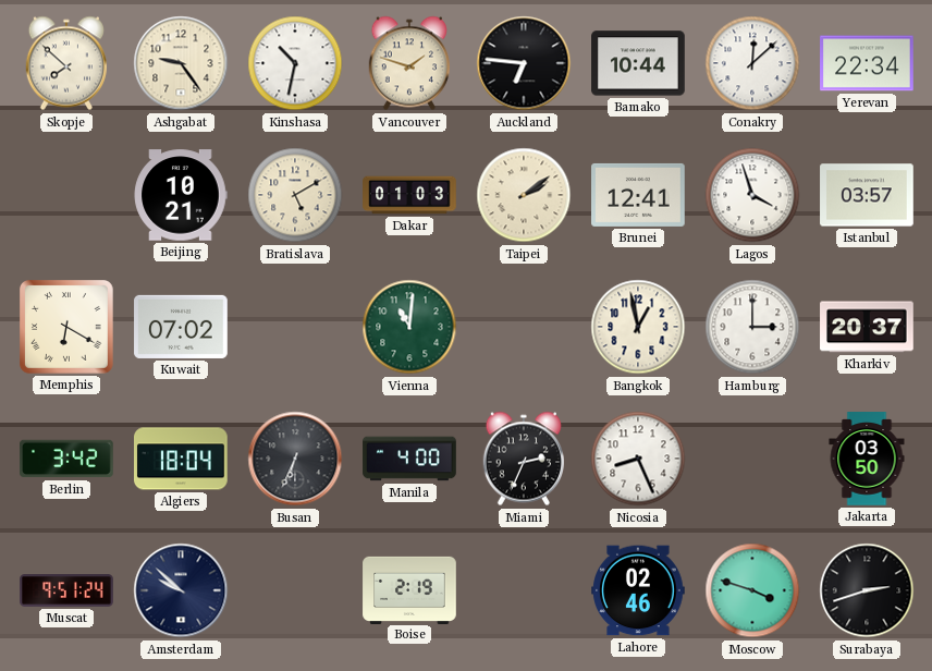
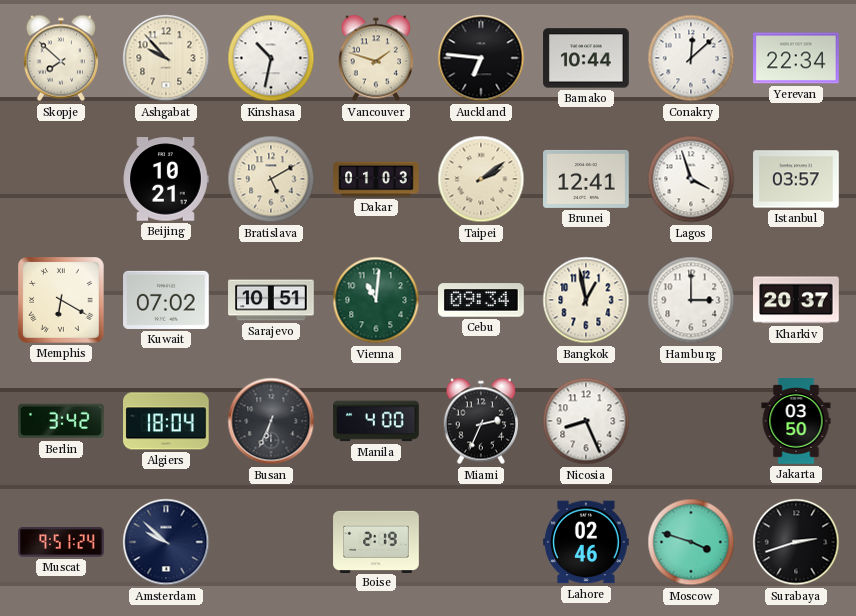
Ashgabat: 9:24 -> 9:53
Sarajevo: none -> 10:51
Cebu: none -> 09:34
